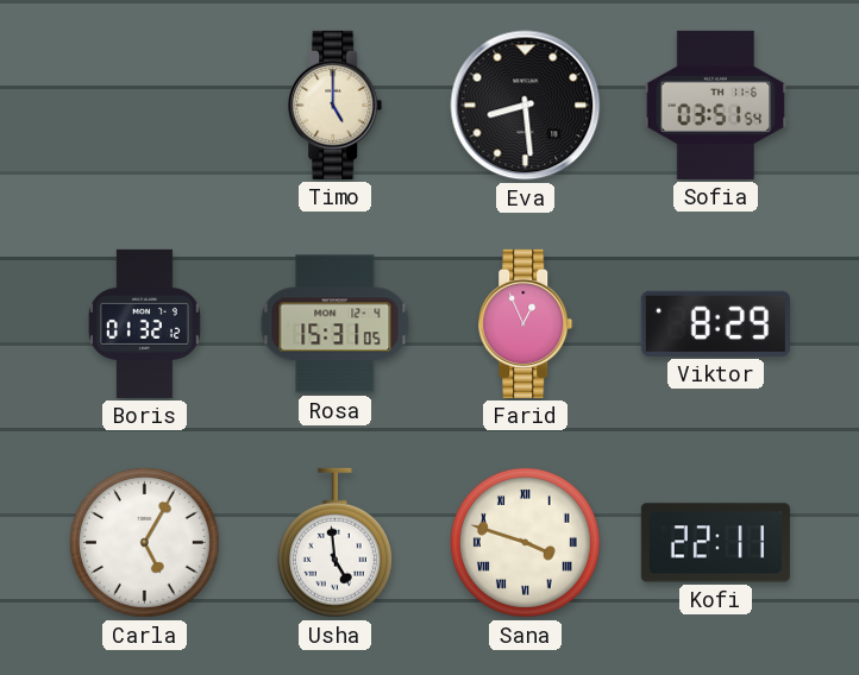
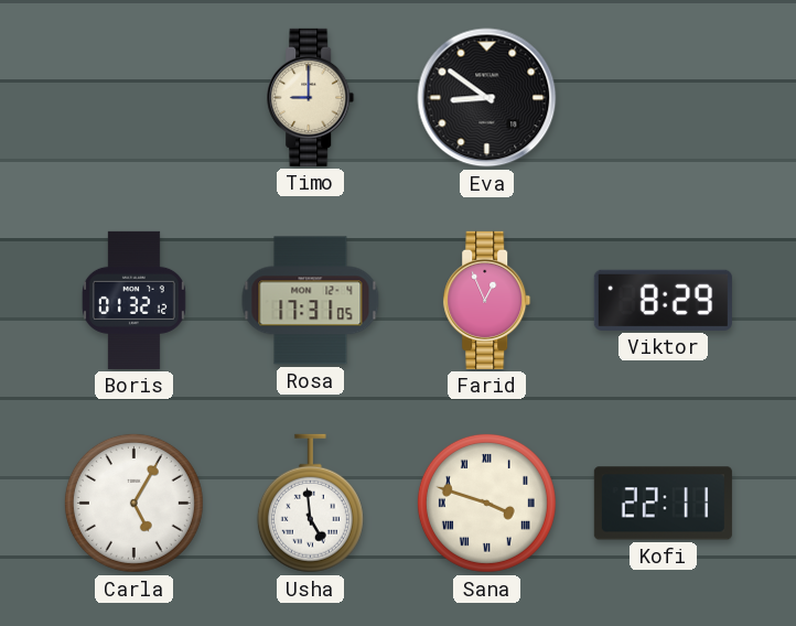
Timo: 5:00 -> 9:00
Eva: 8:29 -> 8:51
Sofia: 03:51 -> none
Rosa: 15:31 -> 17:31
